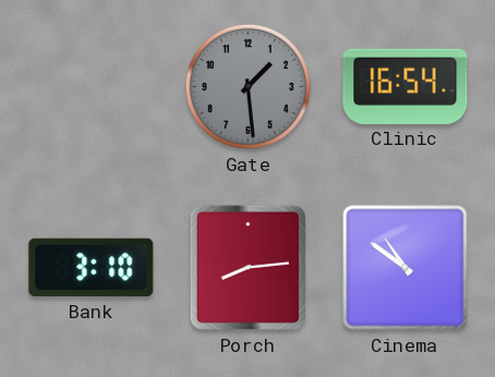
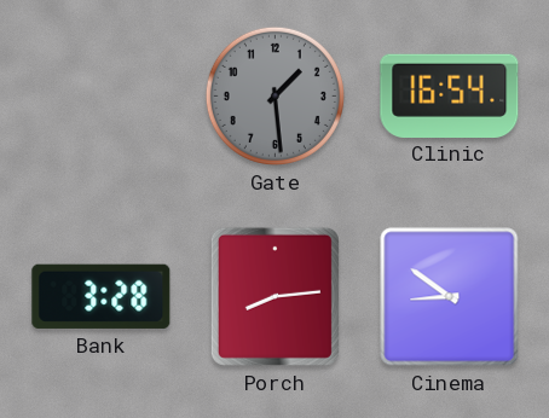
Bank: 3:10 -> 3:28
Cinema: 10:51 -> 8:51
